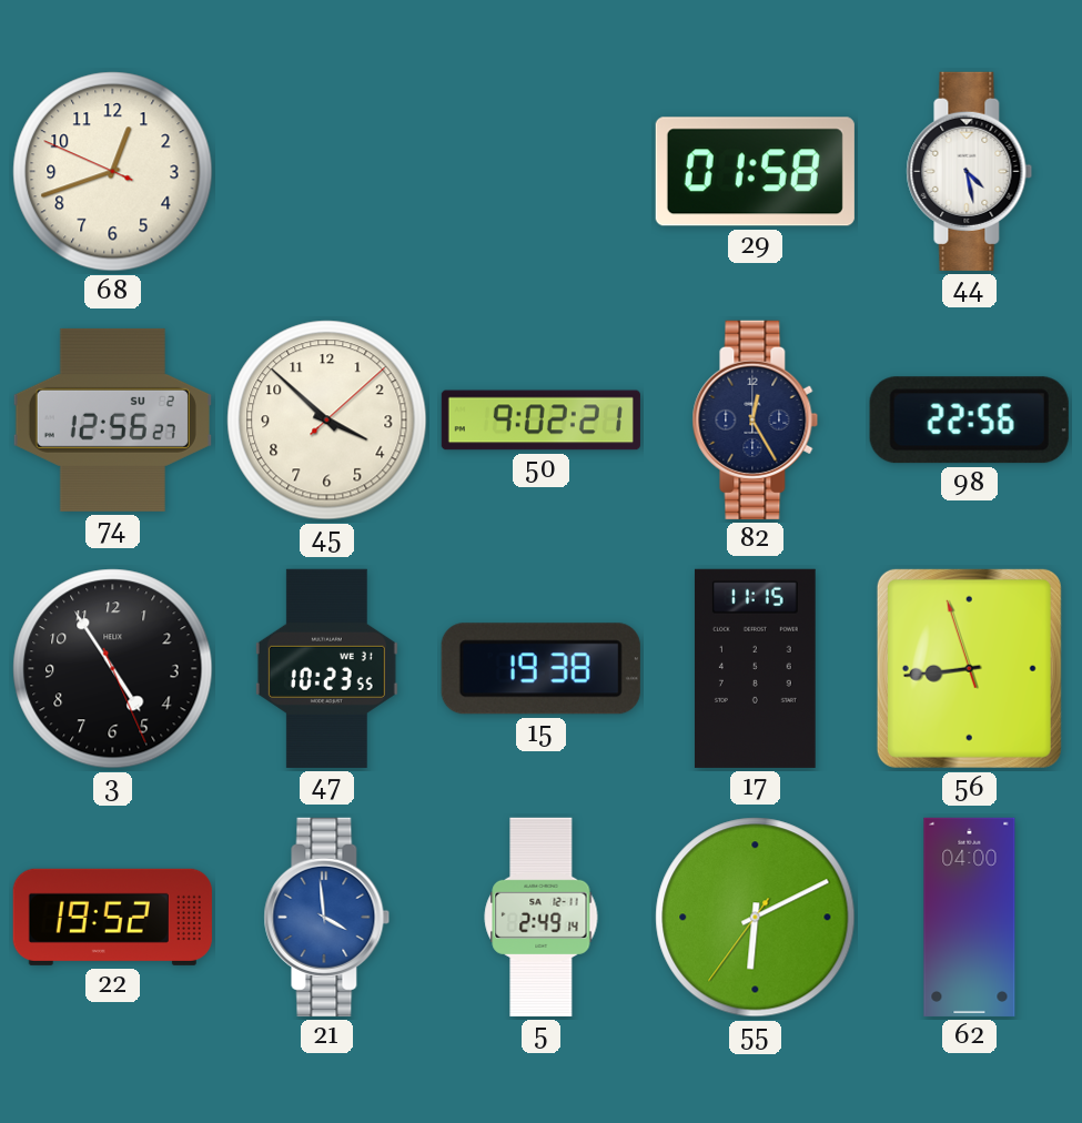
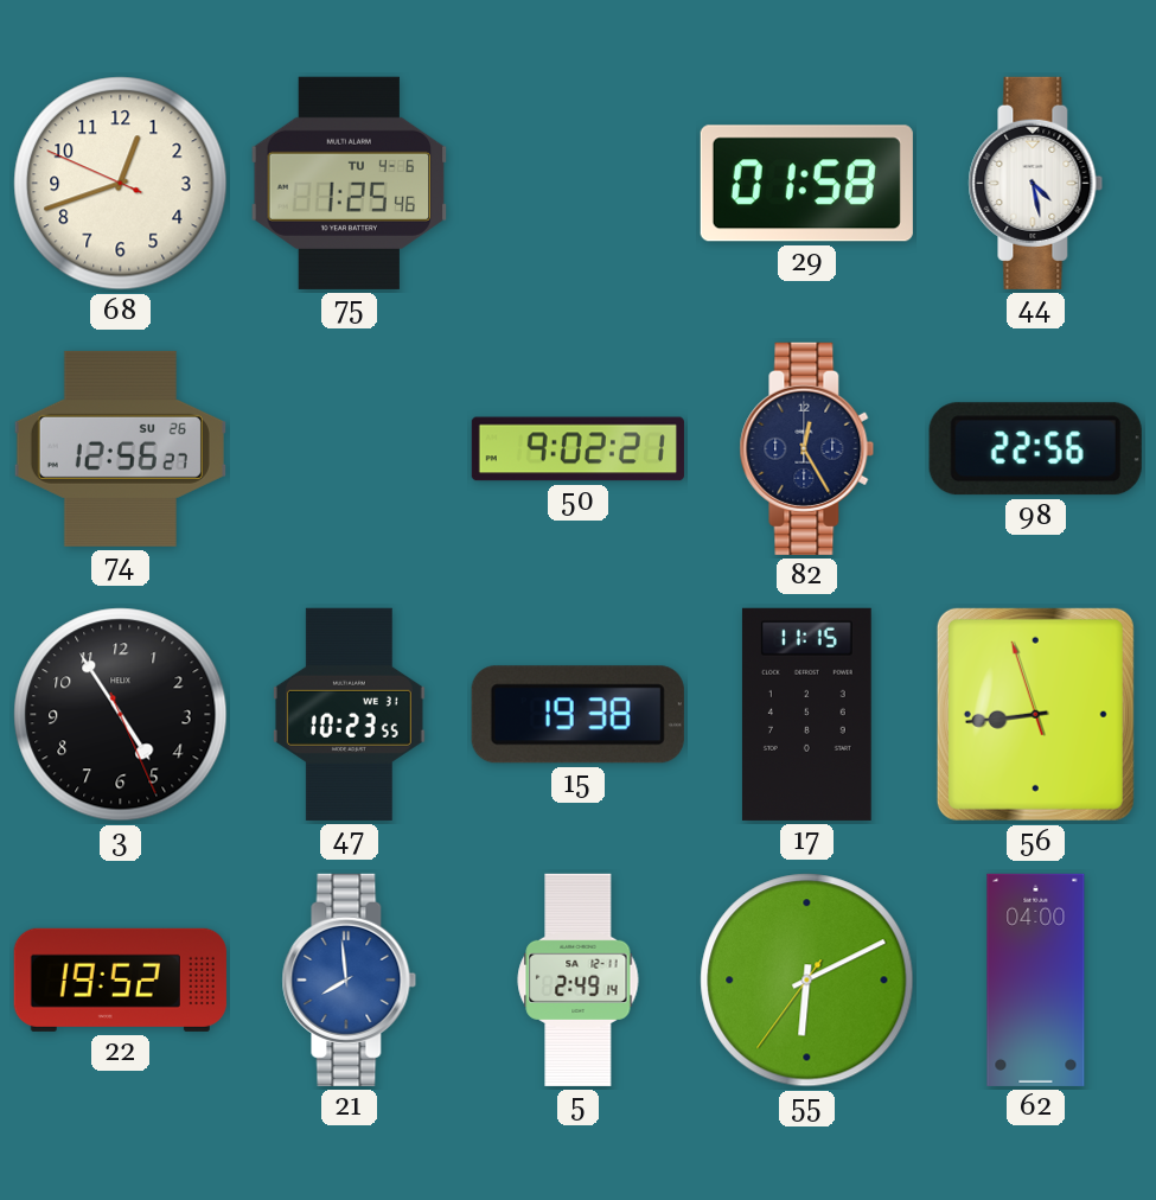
75: none -> 1:25
74 date: SU 2 -> SU 26
45: 3:52 -> none
21: 3:59 -> 7:59
